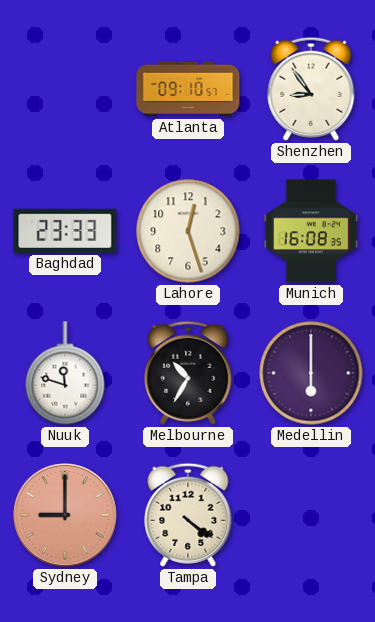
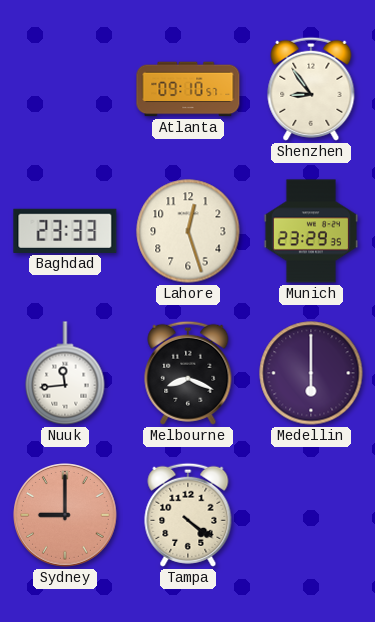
Munich: 16:08 -> 23:29
Nuuk: 11:48 -> 11:44
Melbourne: 10:35 -> 8:19
